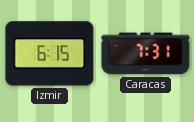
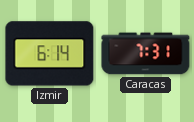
Izmir: 6:15 -> 6:14
